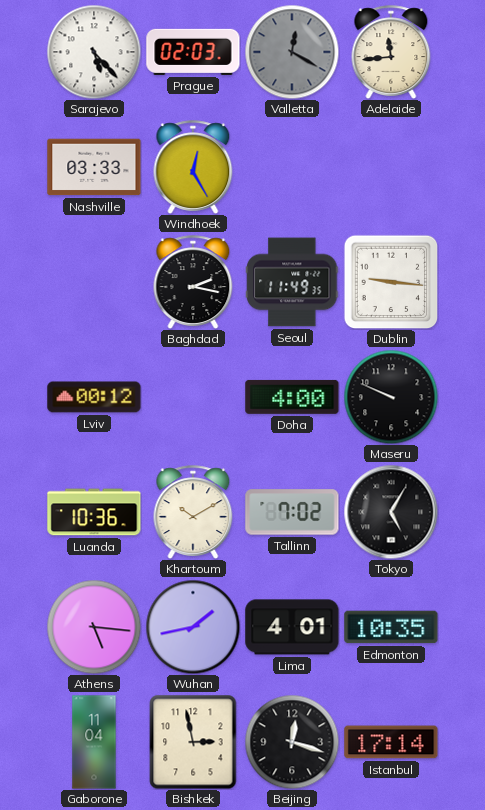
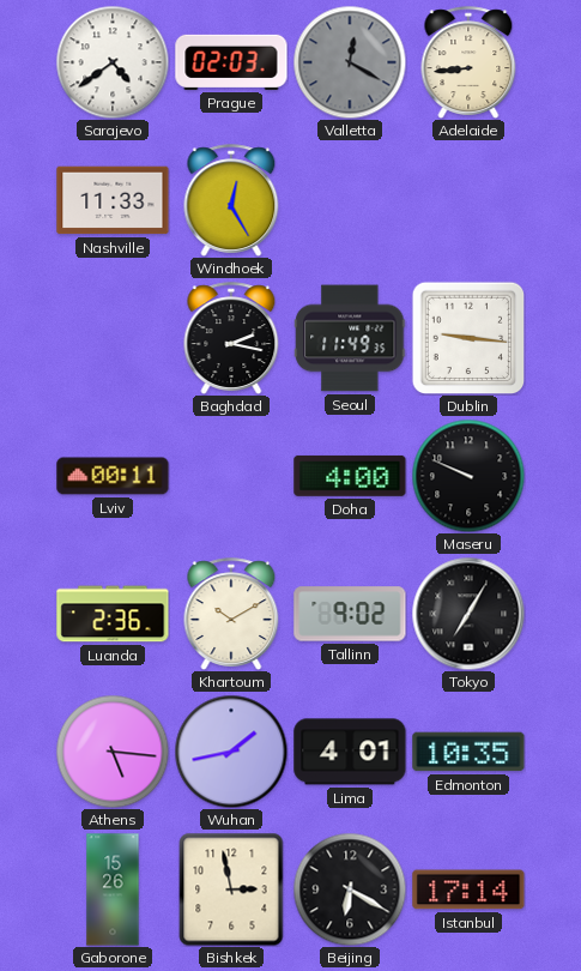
Sarajevo: 5:23 -> 4:39
Adelaide: 11:44 -> 8:44
Nashville: 03:33 -> 11:33
Lviv: 00:12 -> 00:11
Luanda: 10:36 -> 2:36
Tallinn: 7:02 -> 9:02
Tokyo: 5:05 -> 7:05
Gaborone: 11:04 -> 15:26
Beijing: 12:18 -> 6:20
